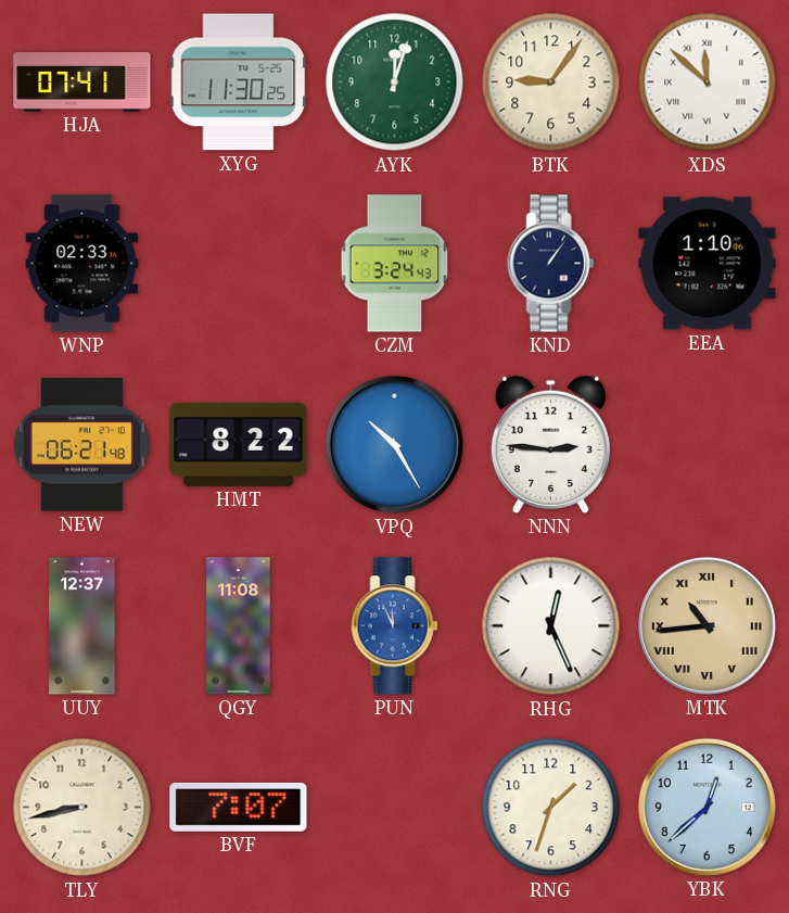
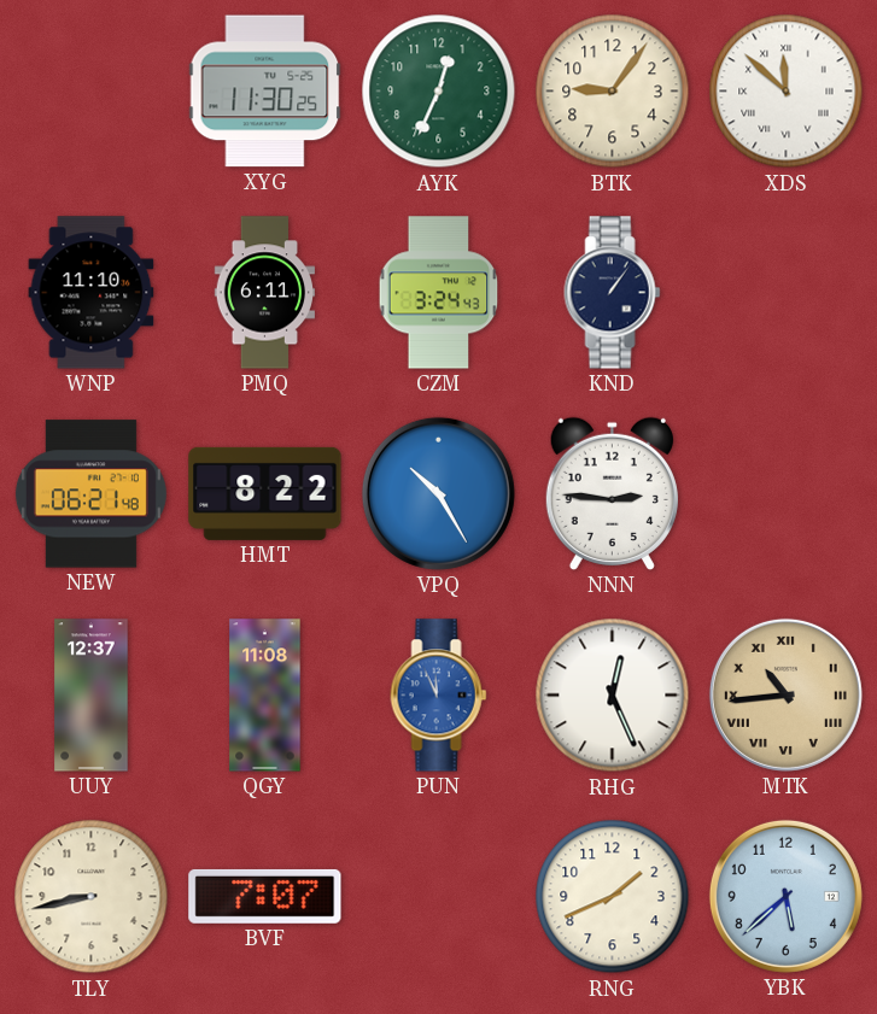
HJA: 07:41 -> none
AYK: 12:03 -> 12:34
WNP: 02:33 -> 11:10
PMQ: none -> 6:11
EEA: 1:10 -> none
RNG: 1:33 -> 1:41
YBK: 12:38 -> 5:38
